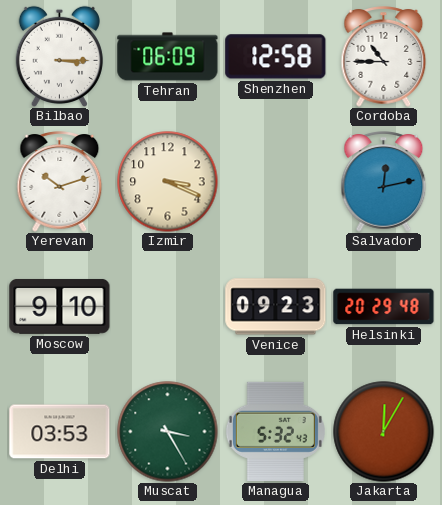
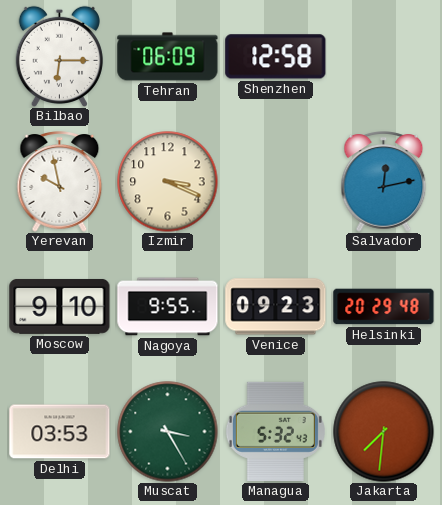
Bilbao: 3:15 -> 6:15
Cordoba: 10:45 -> none
Yerevan: 10:12 -> 9:58
Nagoya: none -> 9:55
Jakarta: 12:05 -> 7:31
